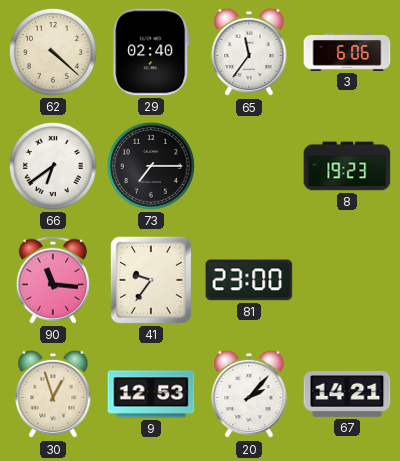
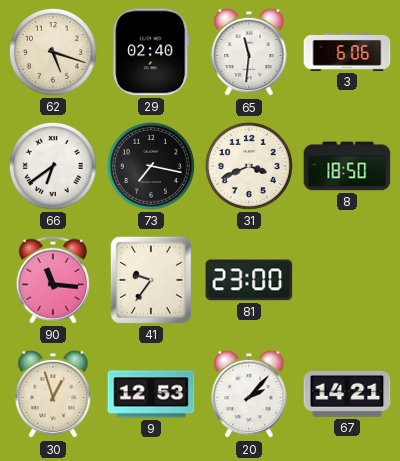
62: 4:22 -> 5:18
65: 11:36 -> 11:31
73: 7:15 -> 7:17
31: none -> 3:41
8: 19:23 -> 18:50
